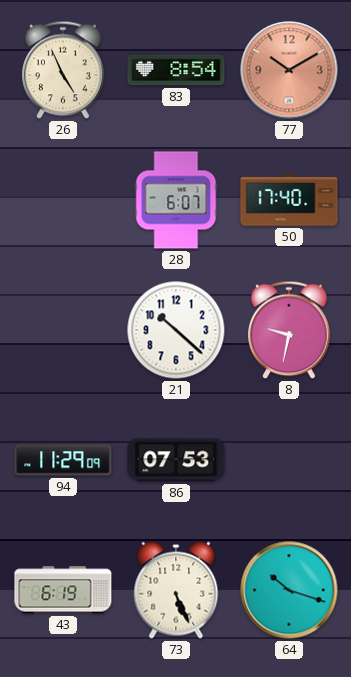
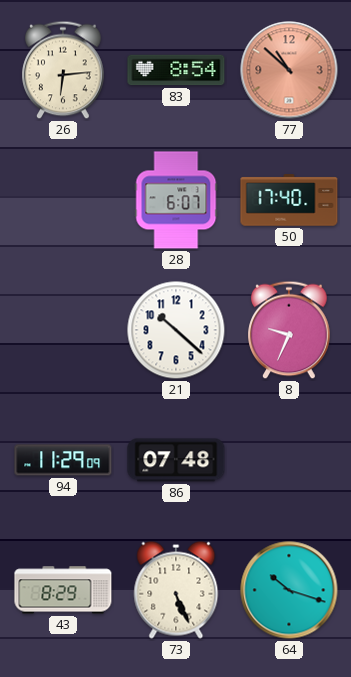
26: 4:56 -> 6:14
77: 10:10 -> 10:52
8: 9:32 -> 9:34
86: 07:53 -> 07:48
43: 6:19 -> 8:29
